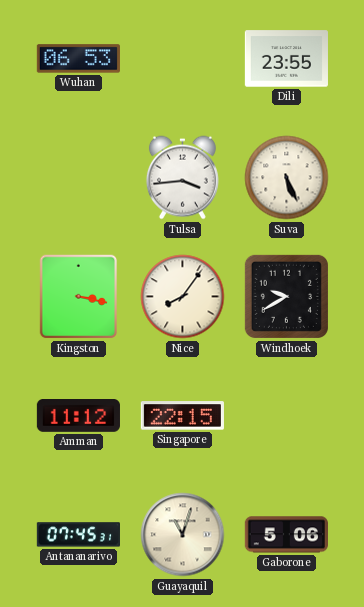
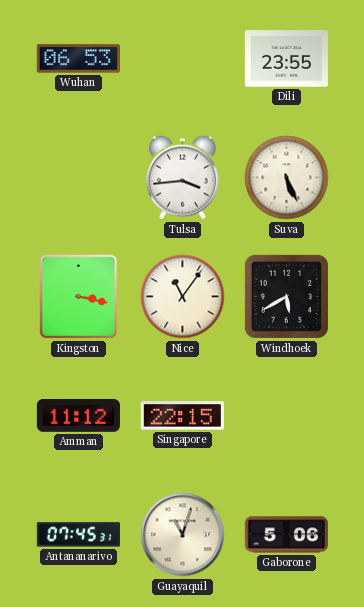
Nice: 8:06 -> 11:06
Windhoek: 9:40 -> 5:40
